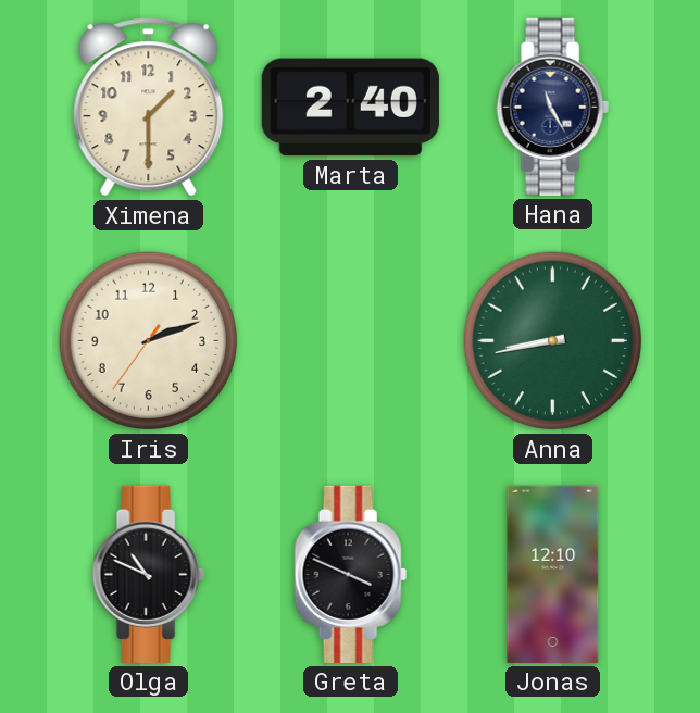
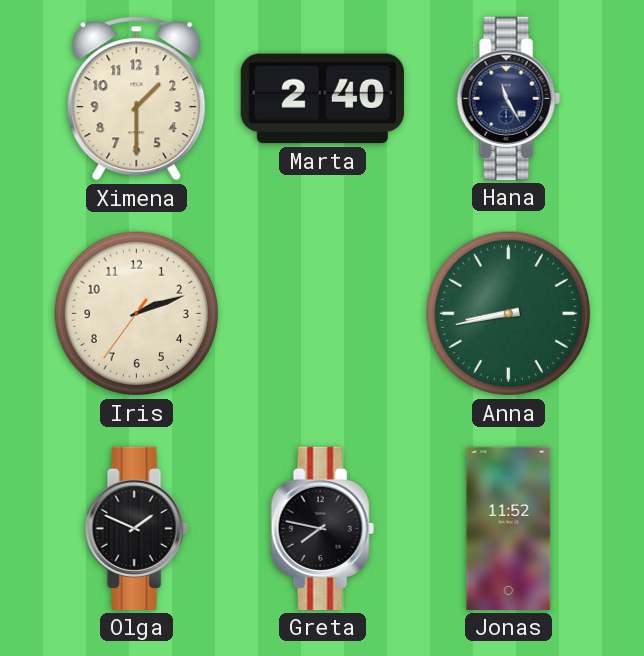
Olga: 10:49 -> 1:49
Greta: 3:49 -> 7:47
Jonas: 12:10 -> 11:52
